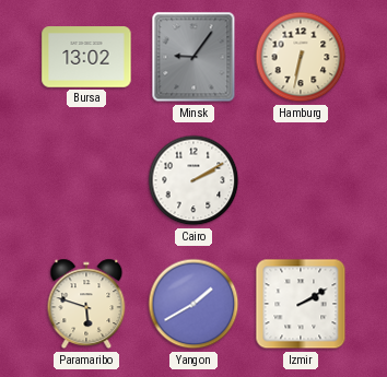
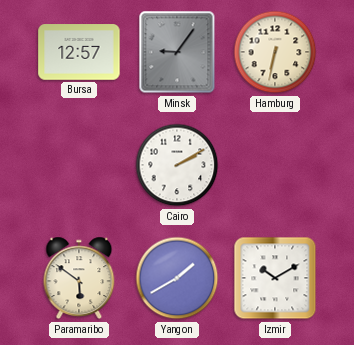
Bursa: 13:02 -> 12:57
Paramaribo: 5:48 -> 5:51
Izmir: 2:10 -> 10:10
